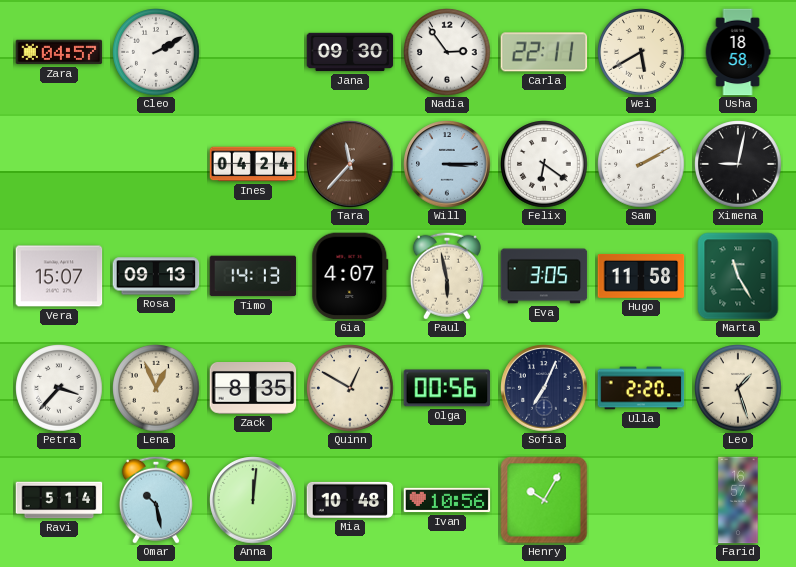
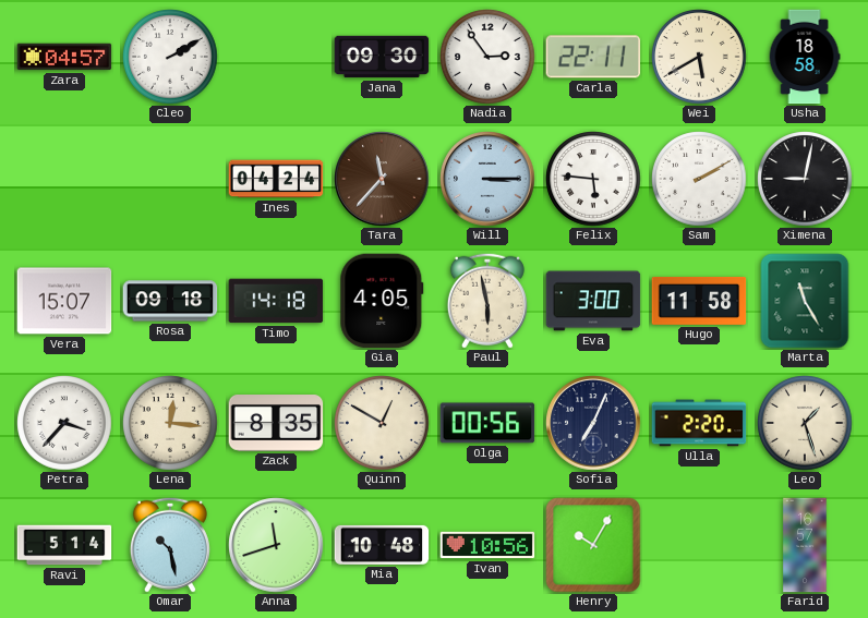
Felix: 6:21 -> 5:46
Rosa: 09:13 -> 09:18
Timo: 14:13 -> 14:18
Gia: 4:07 -> 4:05
Eva: 3:05 -> 3:00
Lena: 12:56 -> 12:16
Anna: 12:01 -> 11:42
